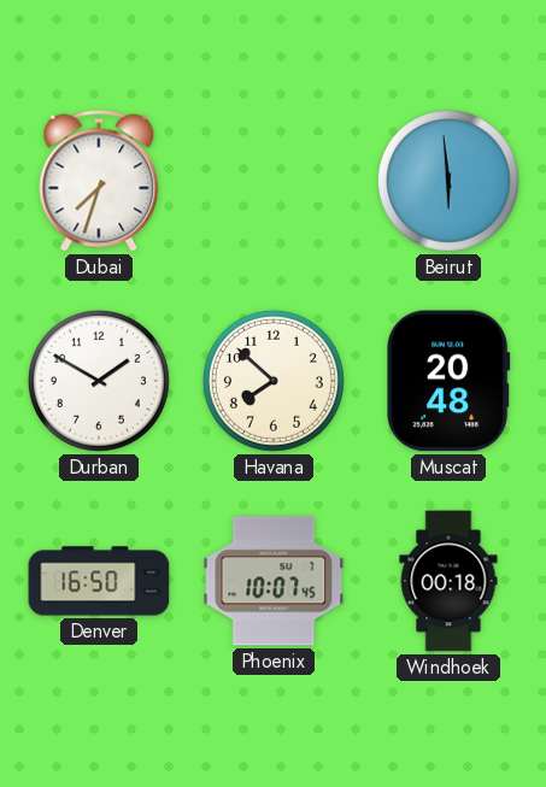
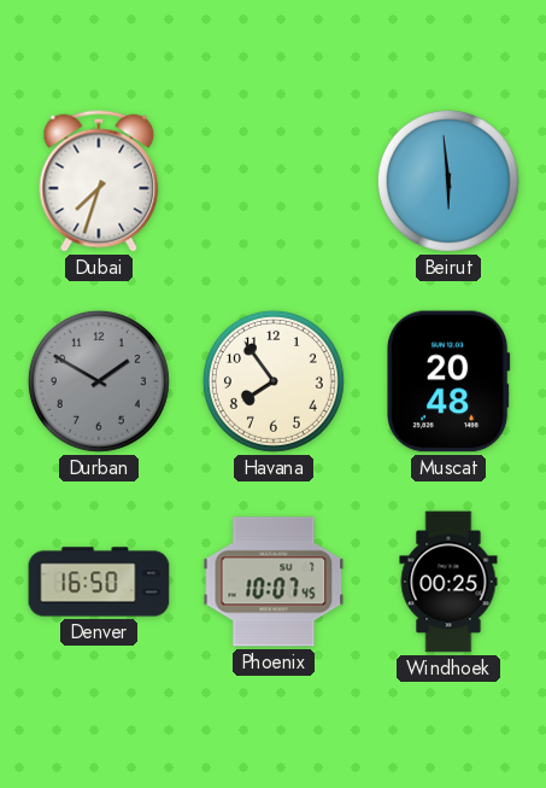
Durban dial: white -> grey
Havana: 7:52 -> 7:54
Windhoek: 00:18 -> 00:25
